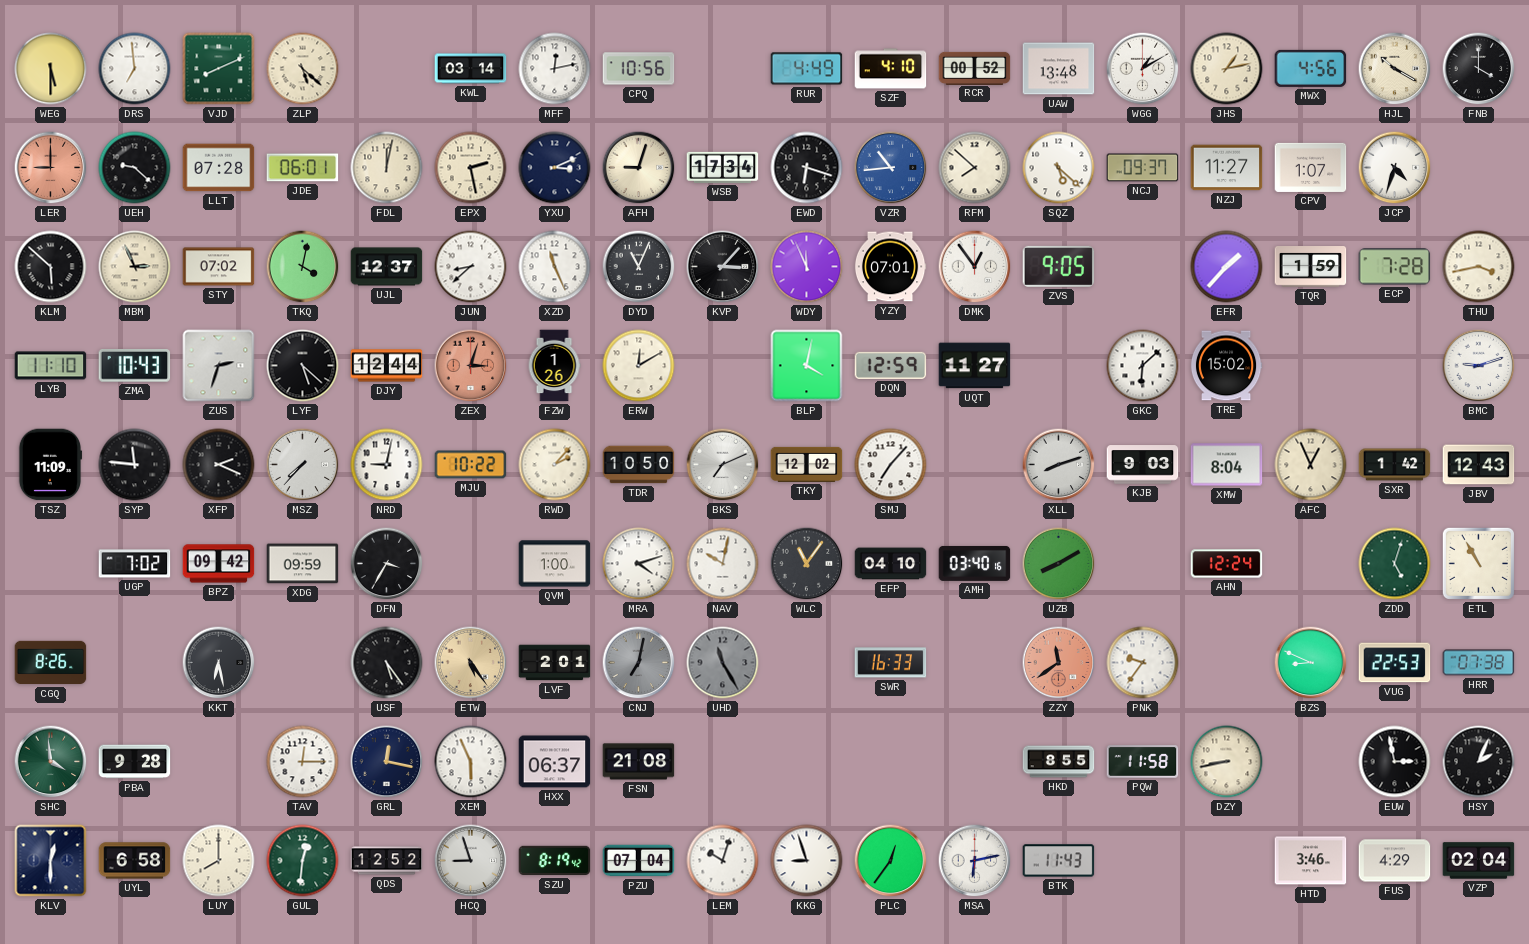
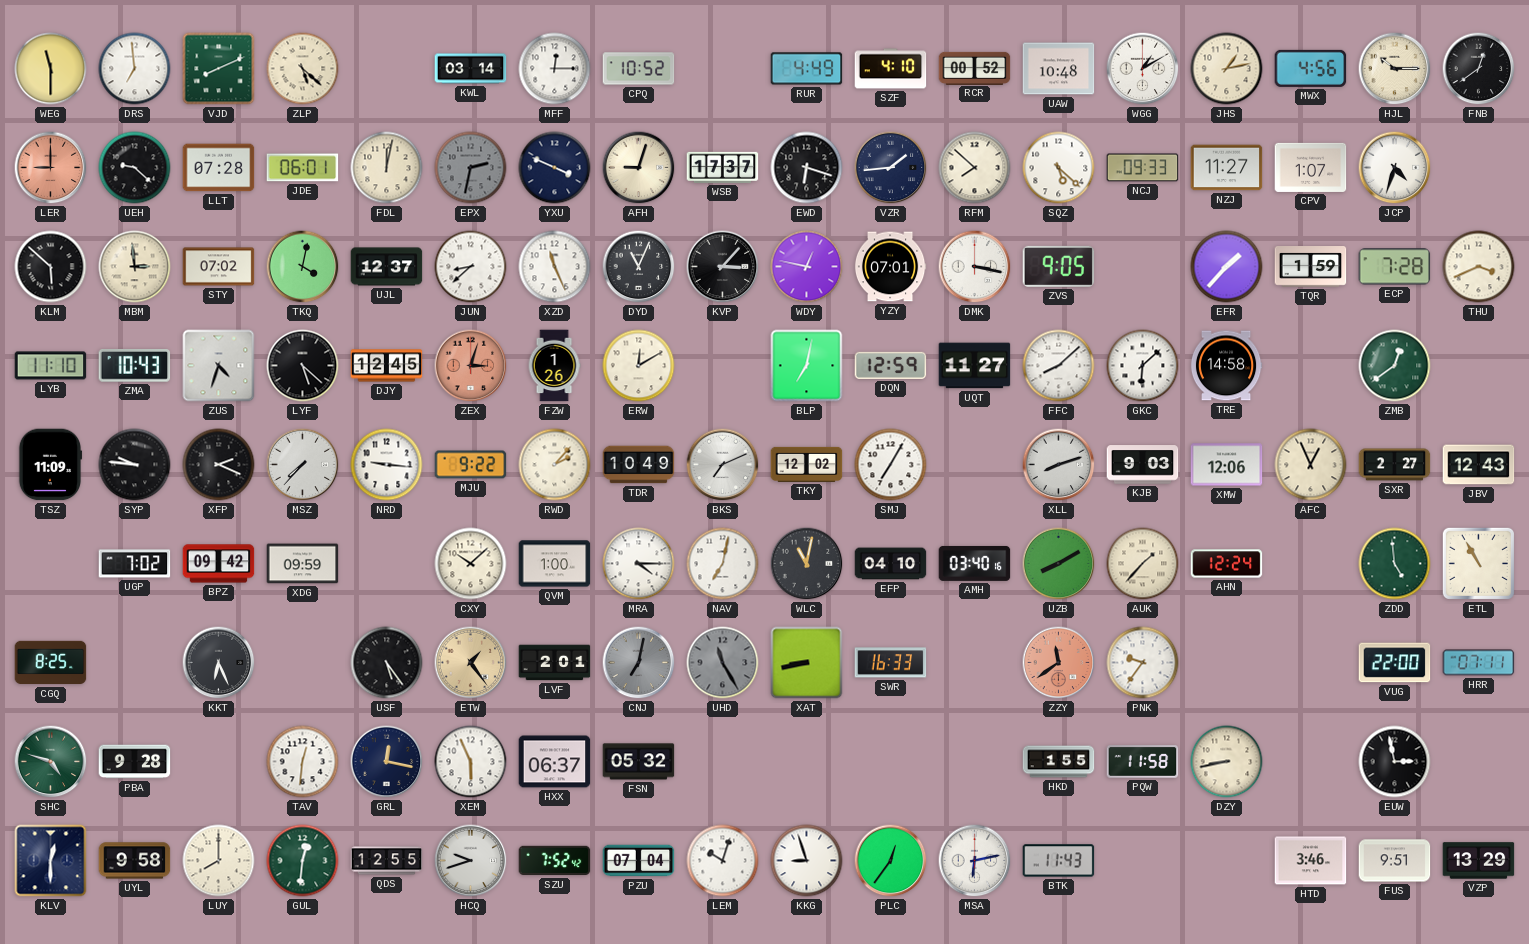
WEG: 5:30 -> 11:30
MFF: 12:13 -> 12:15
CPQ: 10:56 -> 10:52
UAW: 13:48 -> 10:48
HJL: 10:20 -> 10:15
FNB: 4:00 -> 12:39
EPX: 2:28 -> 2:32
EPX dial: cream -> grey
YXU: 3:11 -> 3:49
WSB: 17:34 -> 17:37
VZR: 10:44 -> 1:44
VZR dial: blue -> navy
NCJ: 09:37 -> 09:33
MBM: 2:56 -> 2:59
WDY: 11:56 -> 12:47
DMK: 12:54 -> 3:17
THU: 3:43 -> 3:41
ZUS: 2:33 -> 4:33
DJY: 12:44 -> 12:45
BLP: 4:02 -> 7:02
FFC: none -> 8:08
TRE: 15:02 -> 14:58
ZMB: none -> 12:39
BMC: 9:12 -> none
SYP: 11:46 -> 9:46
NRD: 9:02 -> 9:16
MJU: 10:22 -> 9:22
TDR: 10:50 -> 10:49
SMJ: 7:07 -> 7:05
XMW: 8:04 -> 12:06
SXR: 1:42 -> 2:27
DFN: 3:35 -> none
CXY: none -> 10:08
MRA: 4:12 -> 4:15
NAV: 10:02 -> 7:02
WLC: 11:06 -> 11:02
AUK: none -> 1:37
ZDD: 5:03 -> 4:59
CGQ: 8:26 -> 8:25
KKT: 6:28 -> 6:26
ETW: 5:24 -> 1:24
XAT: none -> 8:43
BZS: 8:49 -> none
VUG: 22:53 -> 22:00
HRR: 07:38 -> 07:11
SHC: 3:59 -> 4:48
TAV: 12:15 -> 12:31
FSN: 21:08 -> 05:32
HKD: 8:55 -> 1:55
HSY: 2:04 -> none
UYL: 6:58 -> 9:58
QDS: 12:52 -> 12:55
HCQ: 8:57 -> 9:42
SZU: 8:19 -> 7:52
FUS: 4:29 -> 9:51
VZP: 02:04 -> 13:29
